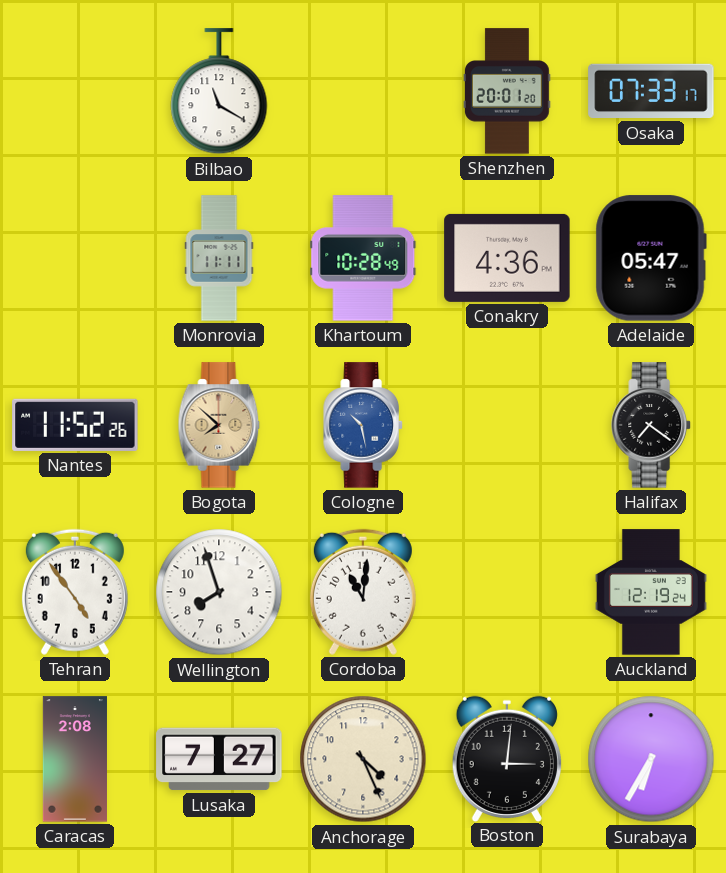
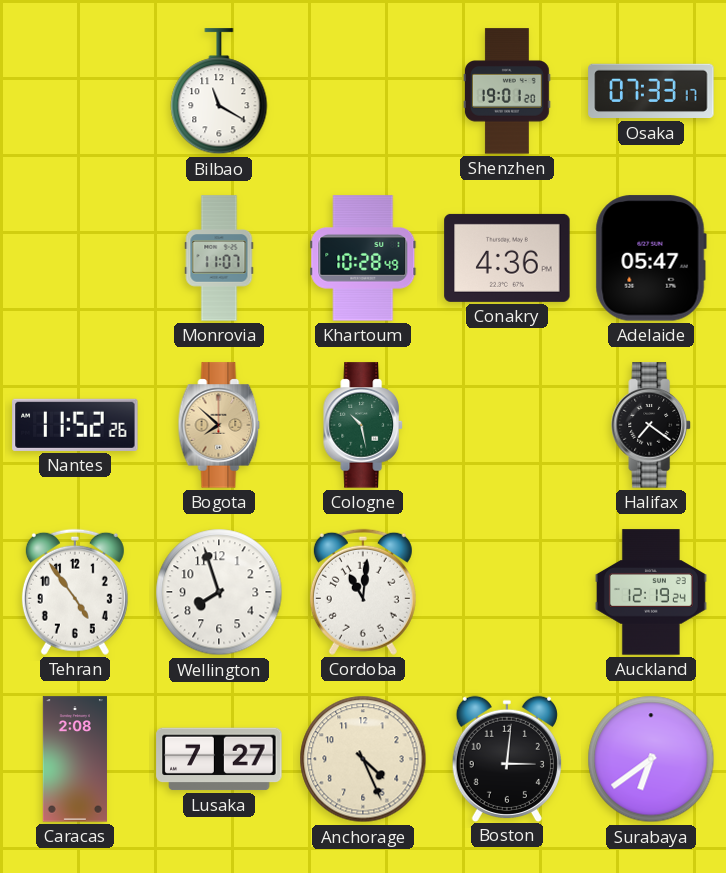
Shenzhen: 20:01 -> 19:01
Monrovia: 11:11 -> 11:07
Cologne dial: blue -> green
Surabaya: 6:35 -> 6:39
